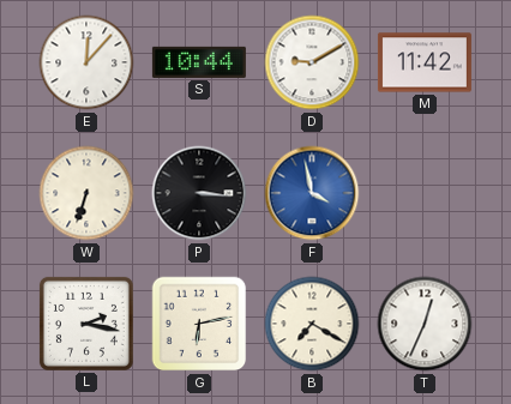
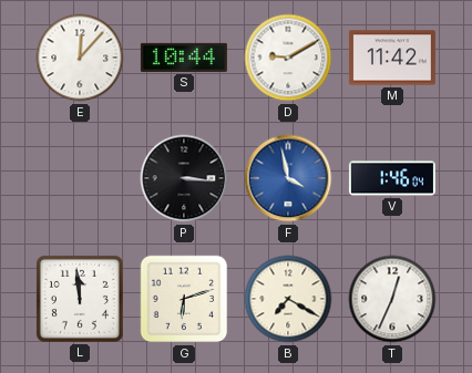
W: 6:33 -> none
V: none -> 1:46
L: 2:17 -> 11:59
G: 6:13 -> 6:12
